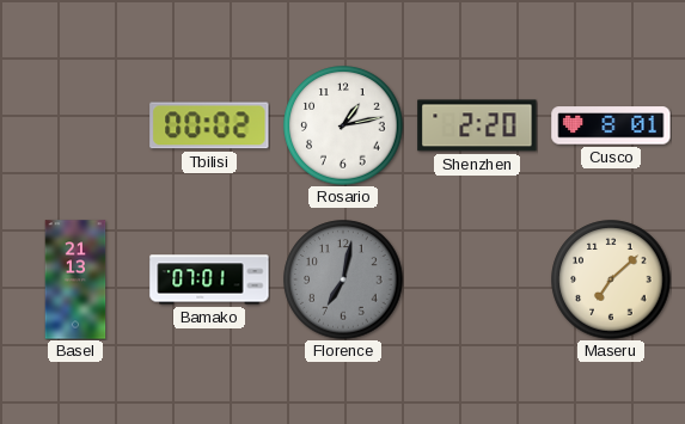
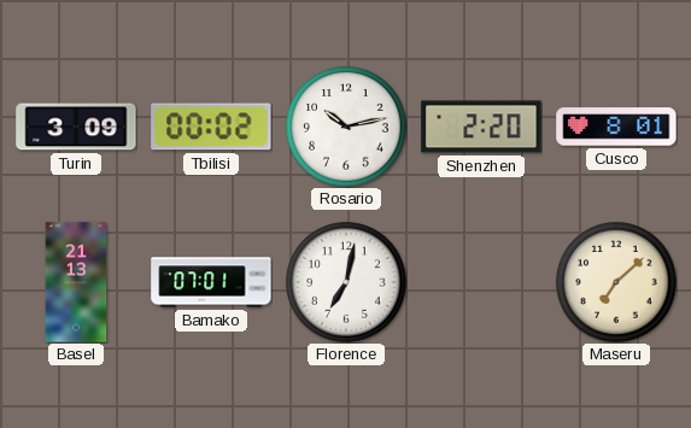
Turin: none -> 3:09
Rosario: 1:13 -> 10:13
Florence dial: grey -> white
